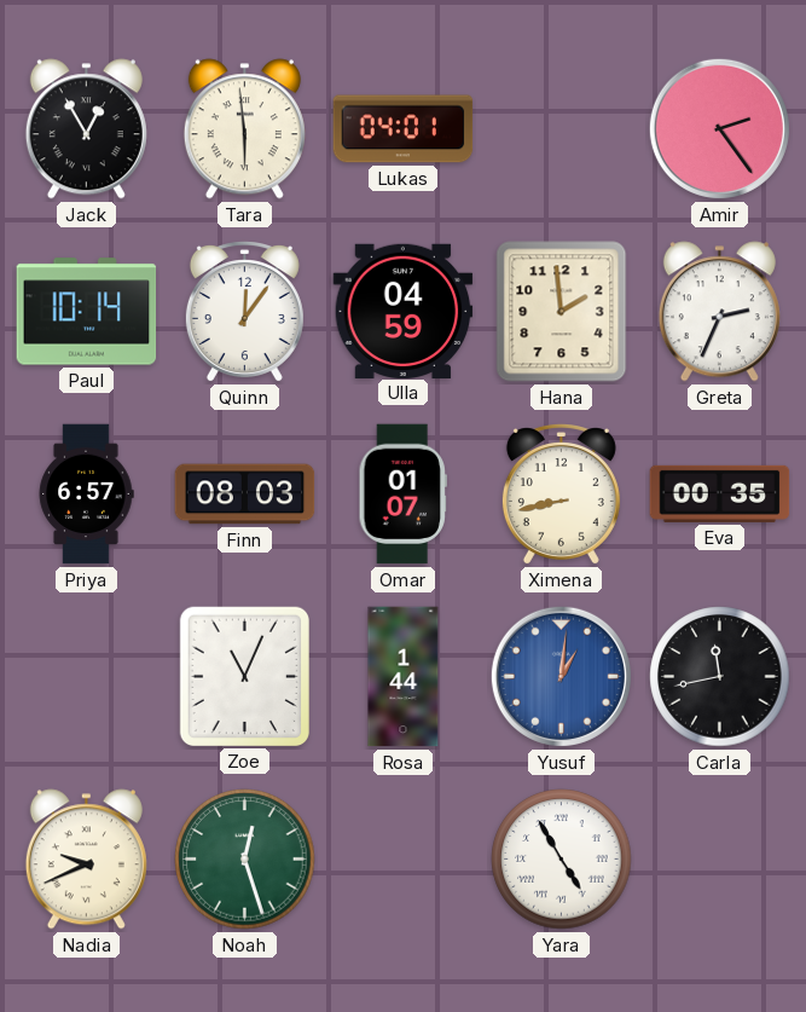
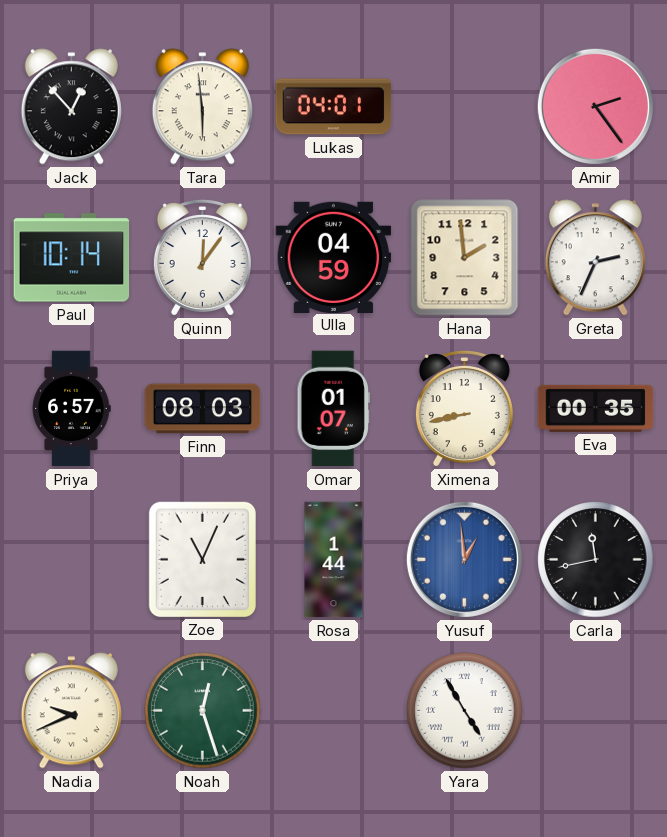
Jack: 12:55 -> 12:53
Yusuf: 1:01 -> 12:59
